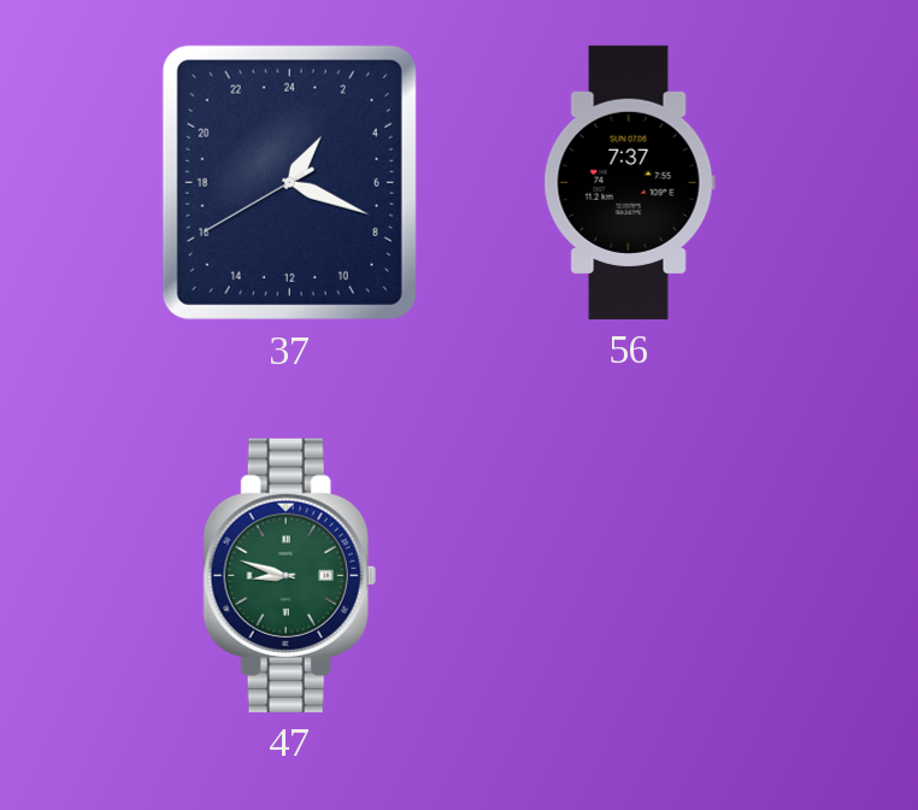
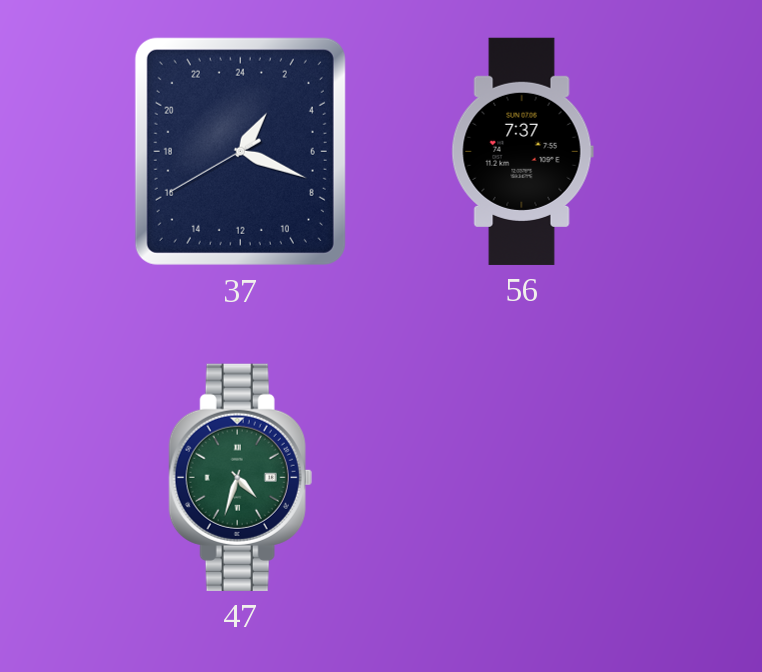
47: 8:48 -> 4:33
